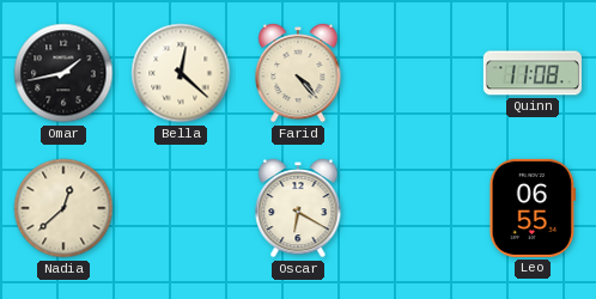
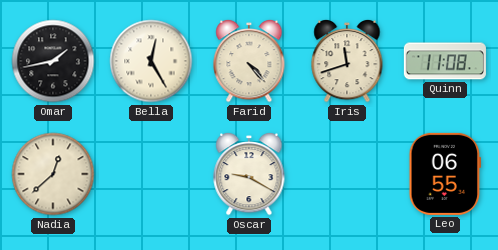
Bella: 12:22 -> 12:25
Iris: none -> 11:42
Oscar: 6:20 -> 9:20
